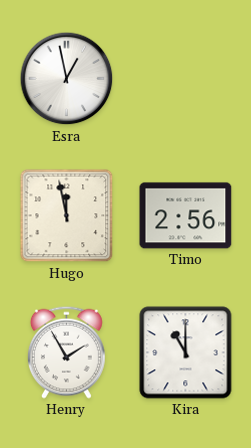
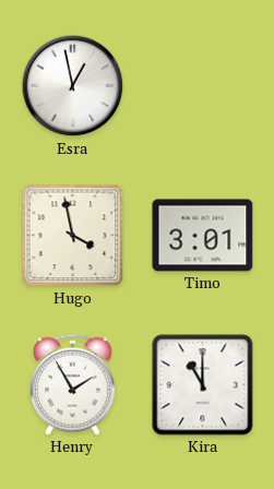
Hugo: 11:58 -> 3:58
Timo: 2:56 -> 3:01
